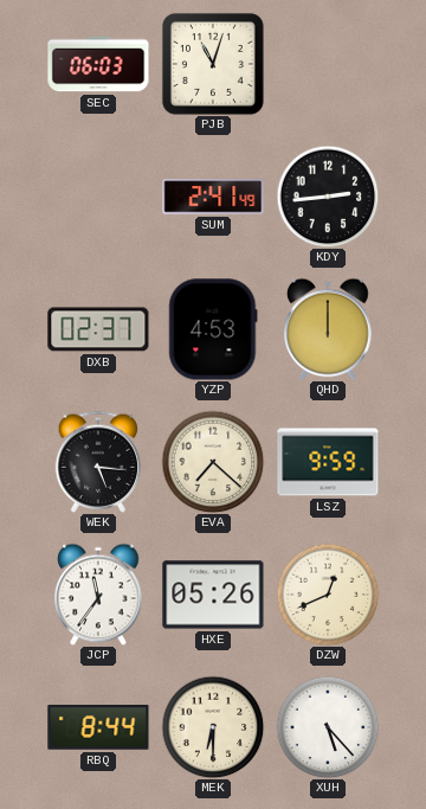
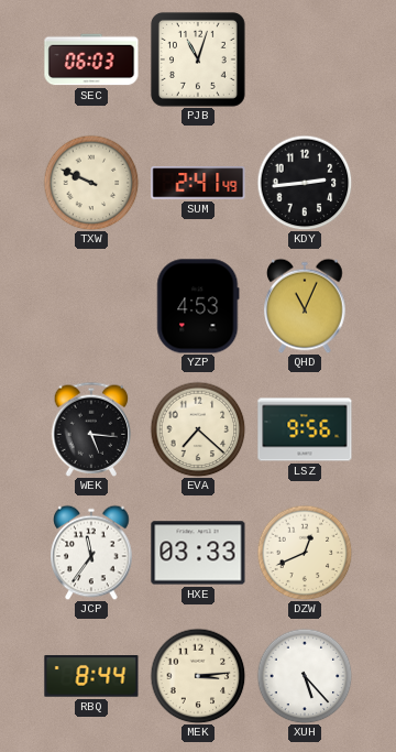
TXW: none -> 9:49
DXB: 02:37 -> none
QHD: 12:00 -> 11:04
LSZ: 9:59 -> 9:56
HXE: 05:26 -> 03:33
MEK: 6:30 -> 3:14
